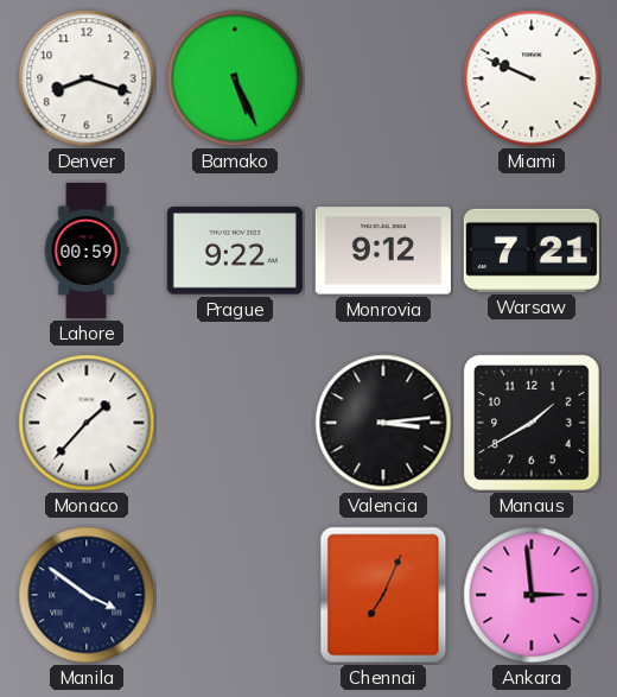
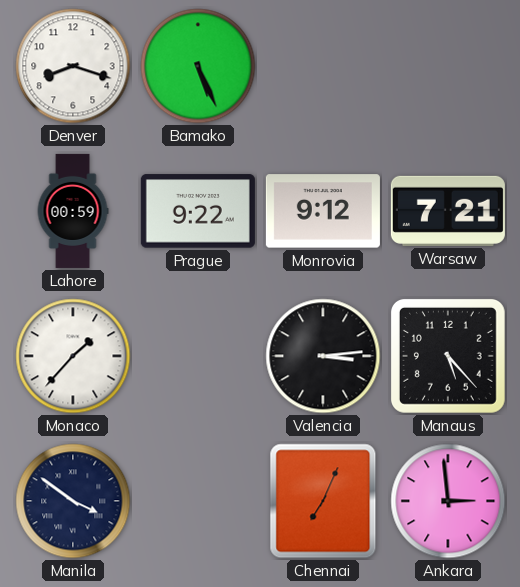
Miami: 9:49 -> none
Manaus: 1:40 -> 5:23
